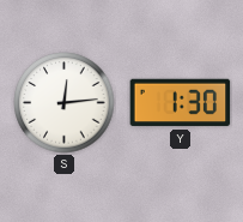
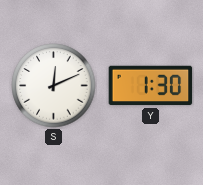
S: 12:14 -> 12:11
